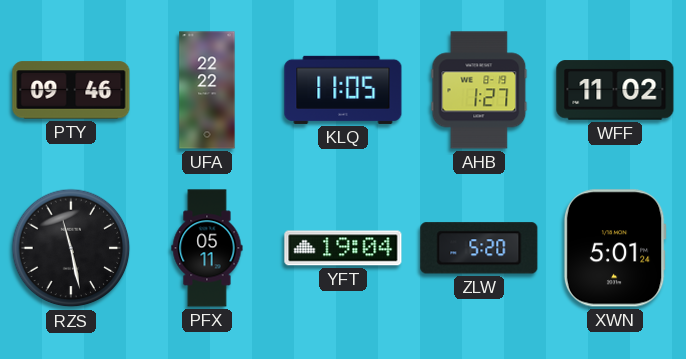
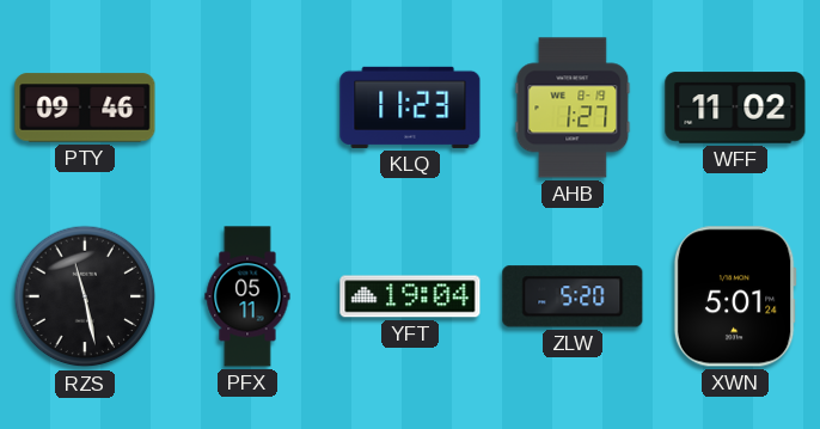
UFA: 22:22 -> none
KLQ: 11:05 -> 11:23
